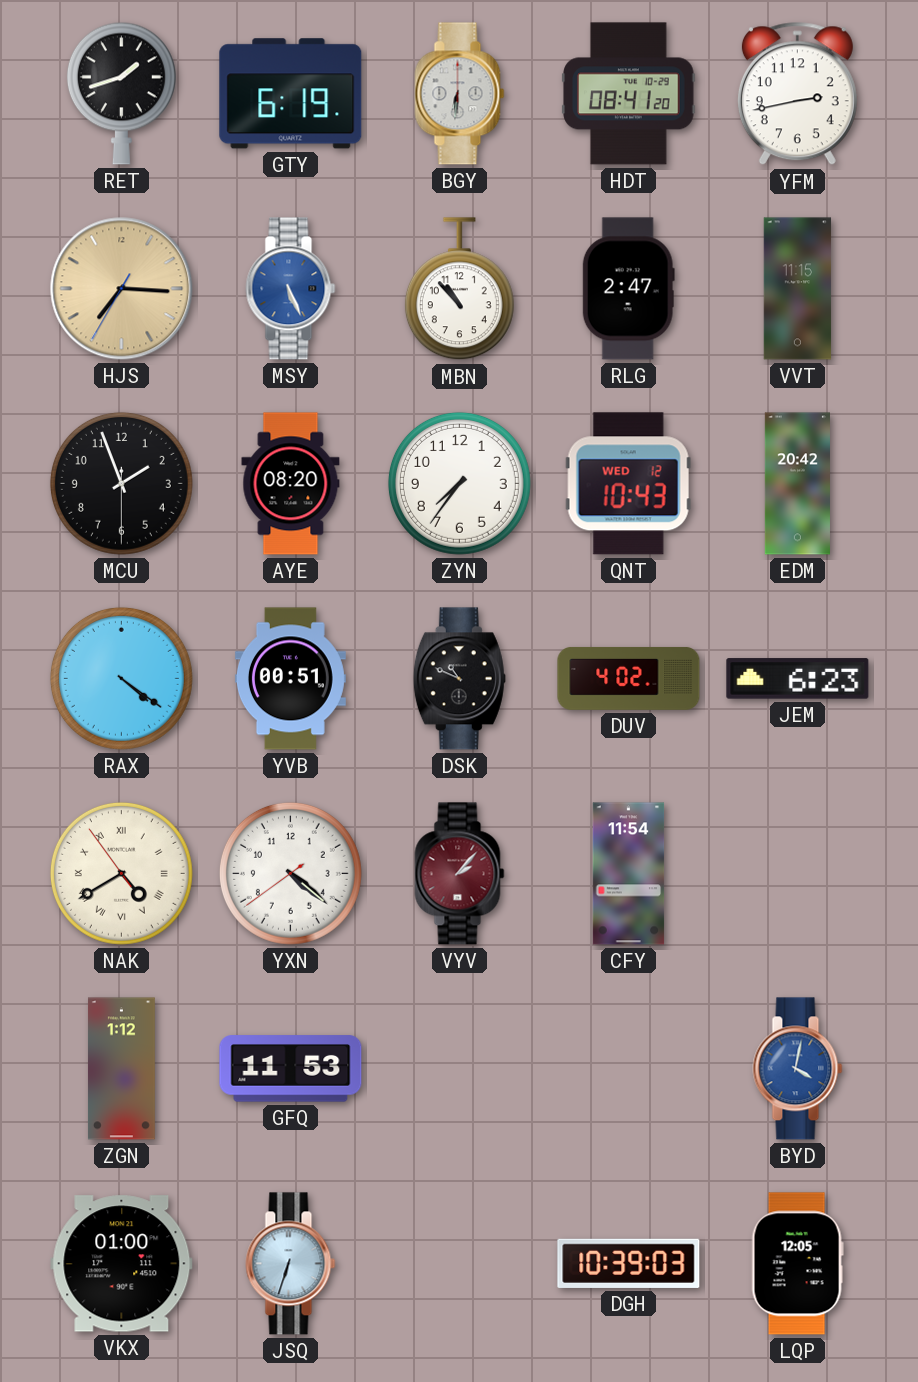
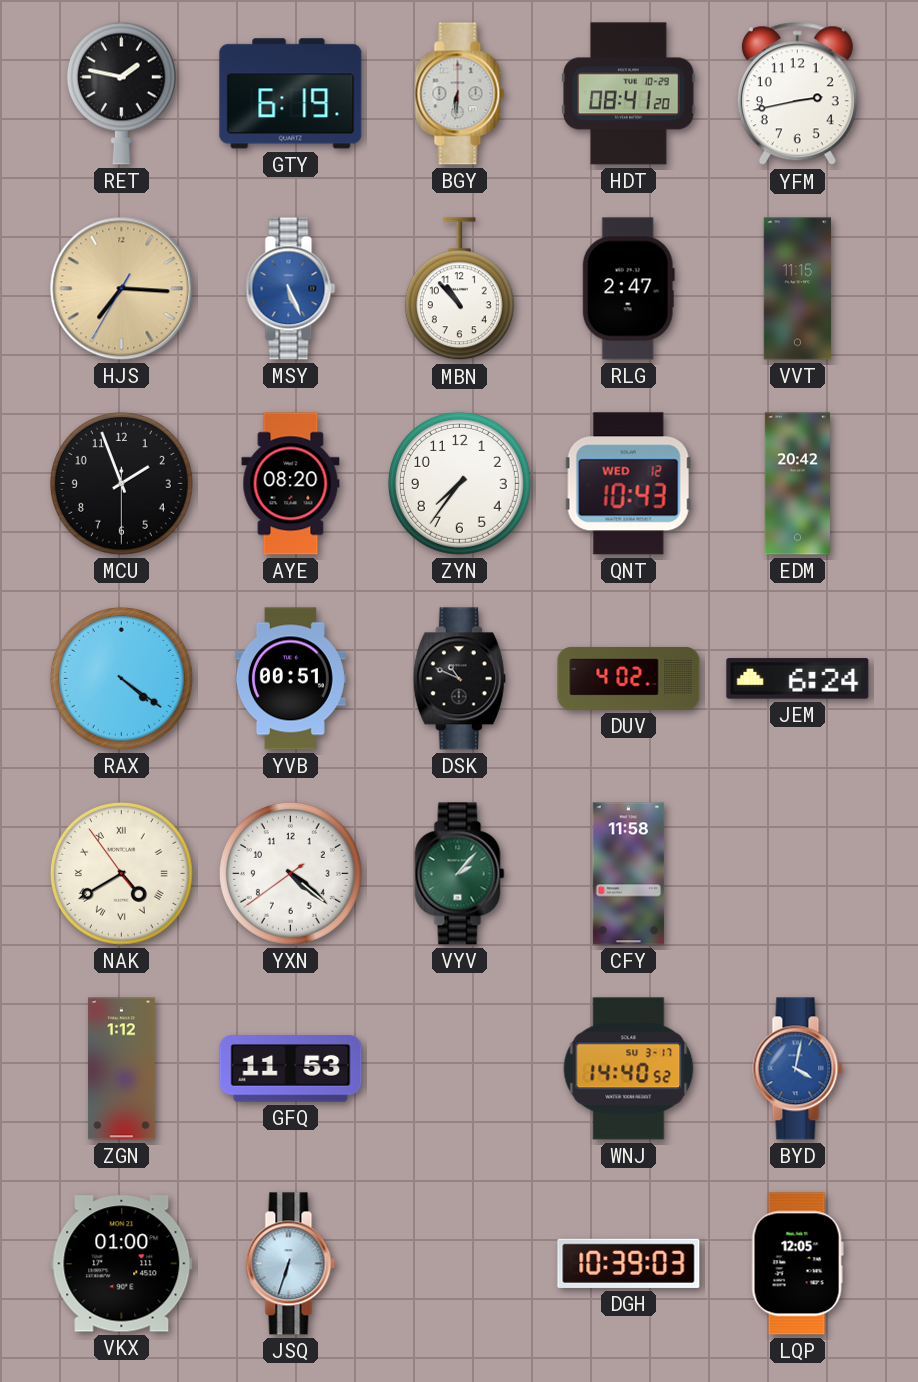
RET: 1:42 -> 1:47
JEM: 6:23 -> 6:24
VYV dial: burgundy -> green
CFY: 11:54 -> 11:58
WNJ: none -> 14:40
